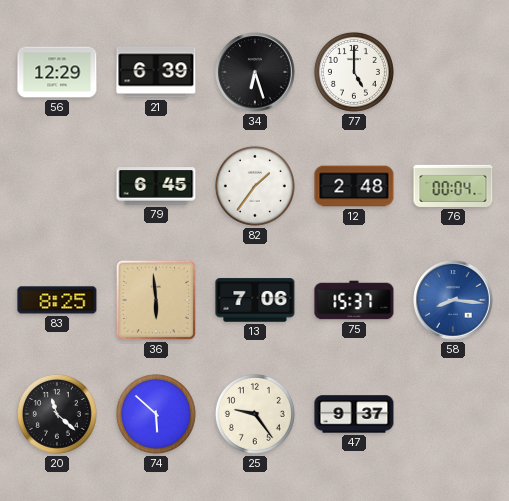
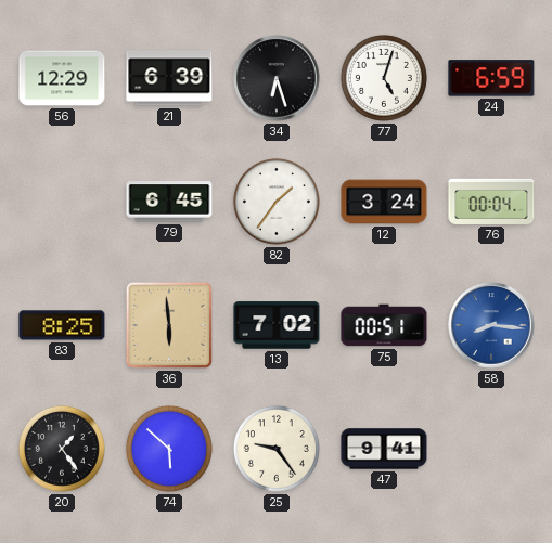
77: 5:00 -> 5:03
24: none -> 6:59
12: 2:48 -> 3:24
13: 7:06 -> 7:02
75: 15:37 -> 00:51
20: 11:22 -> 1:24
47: 9:37 -> 9:41
